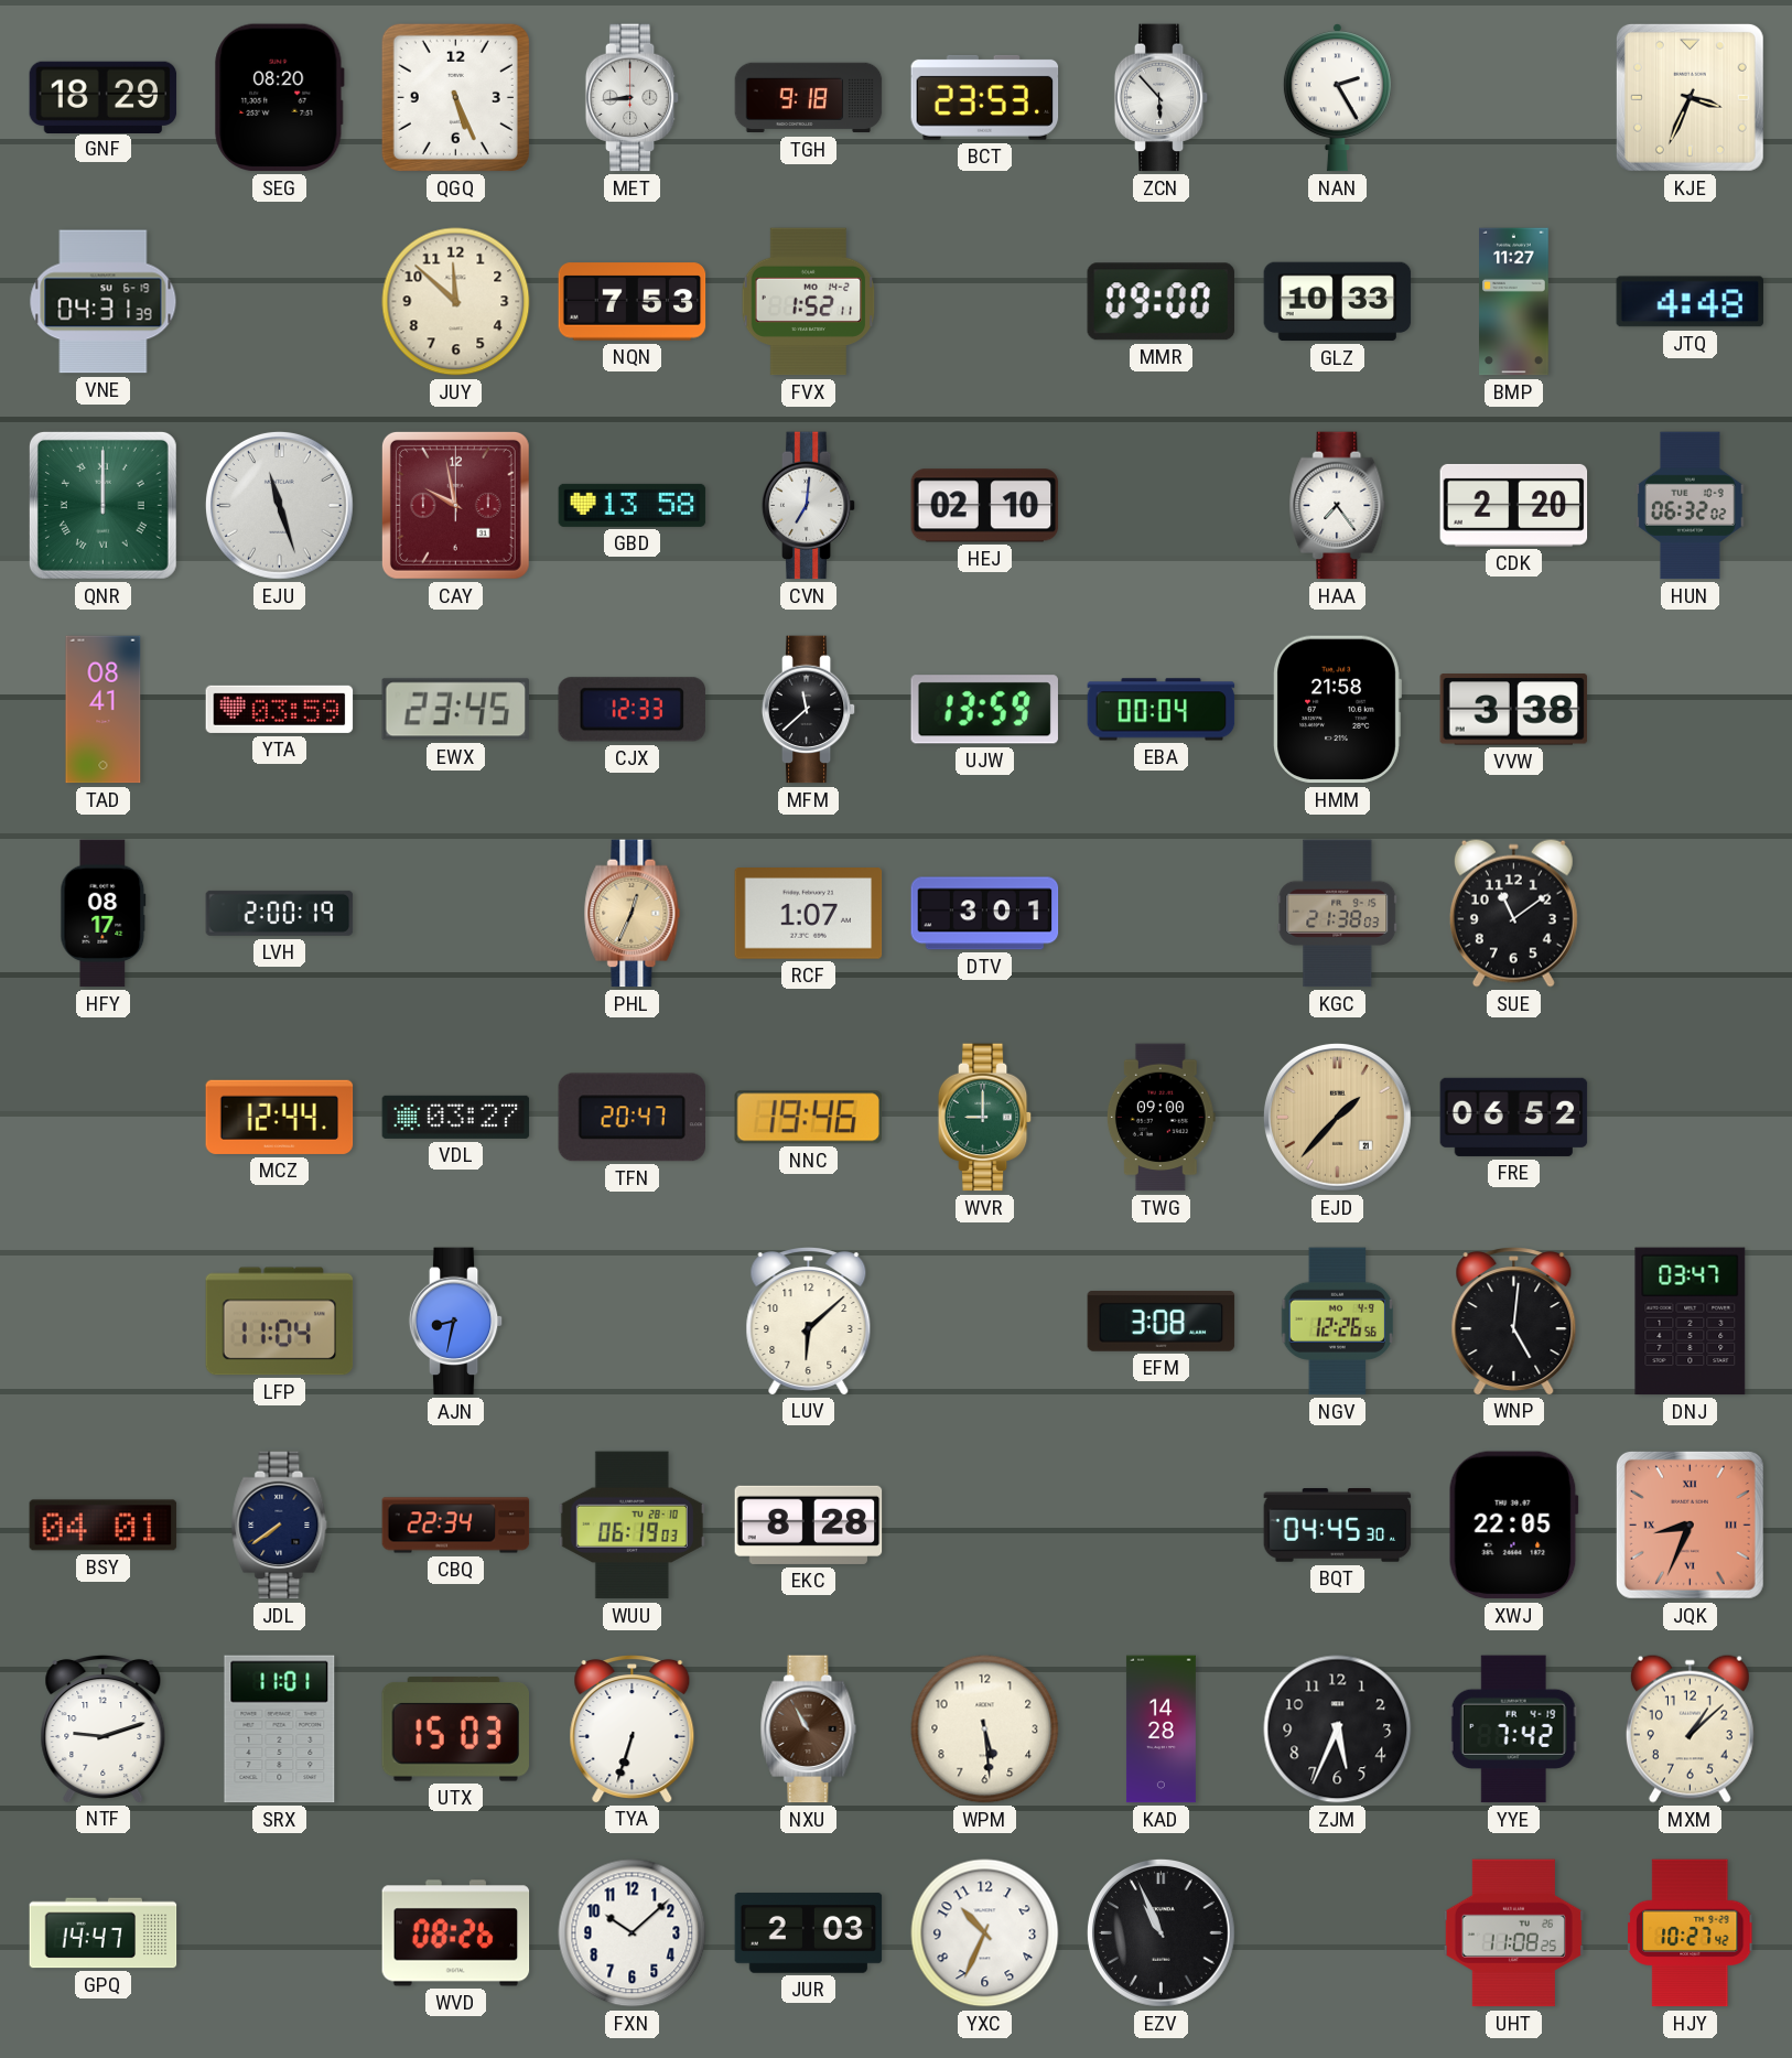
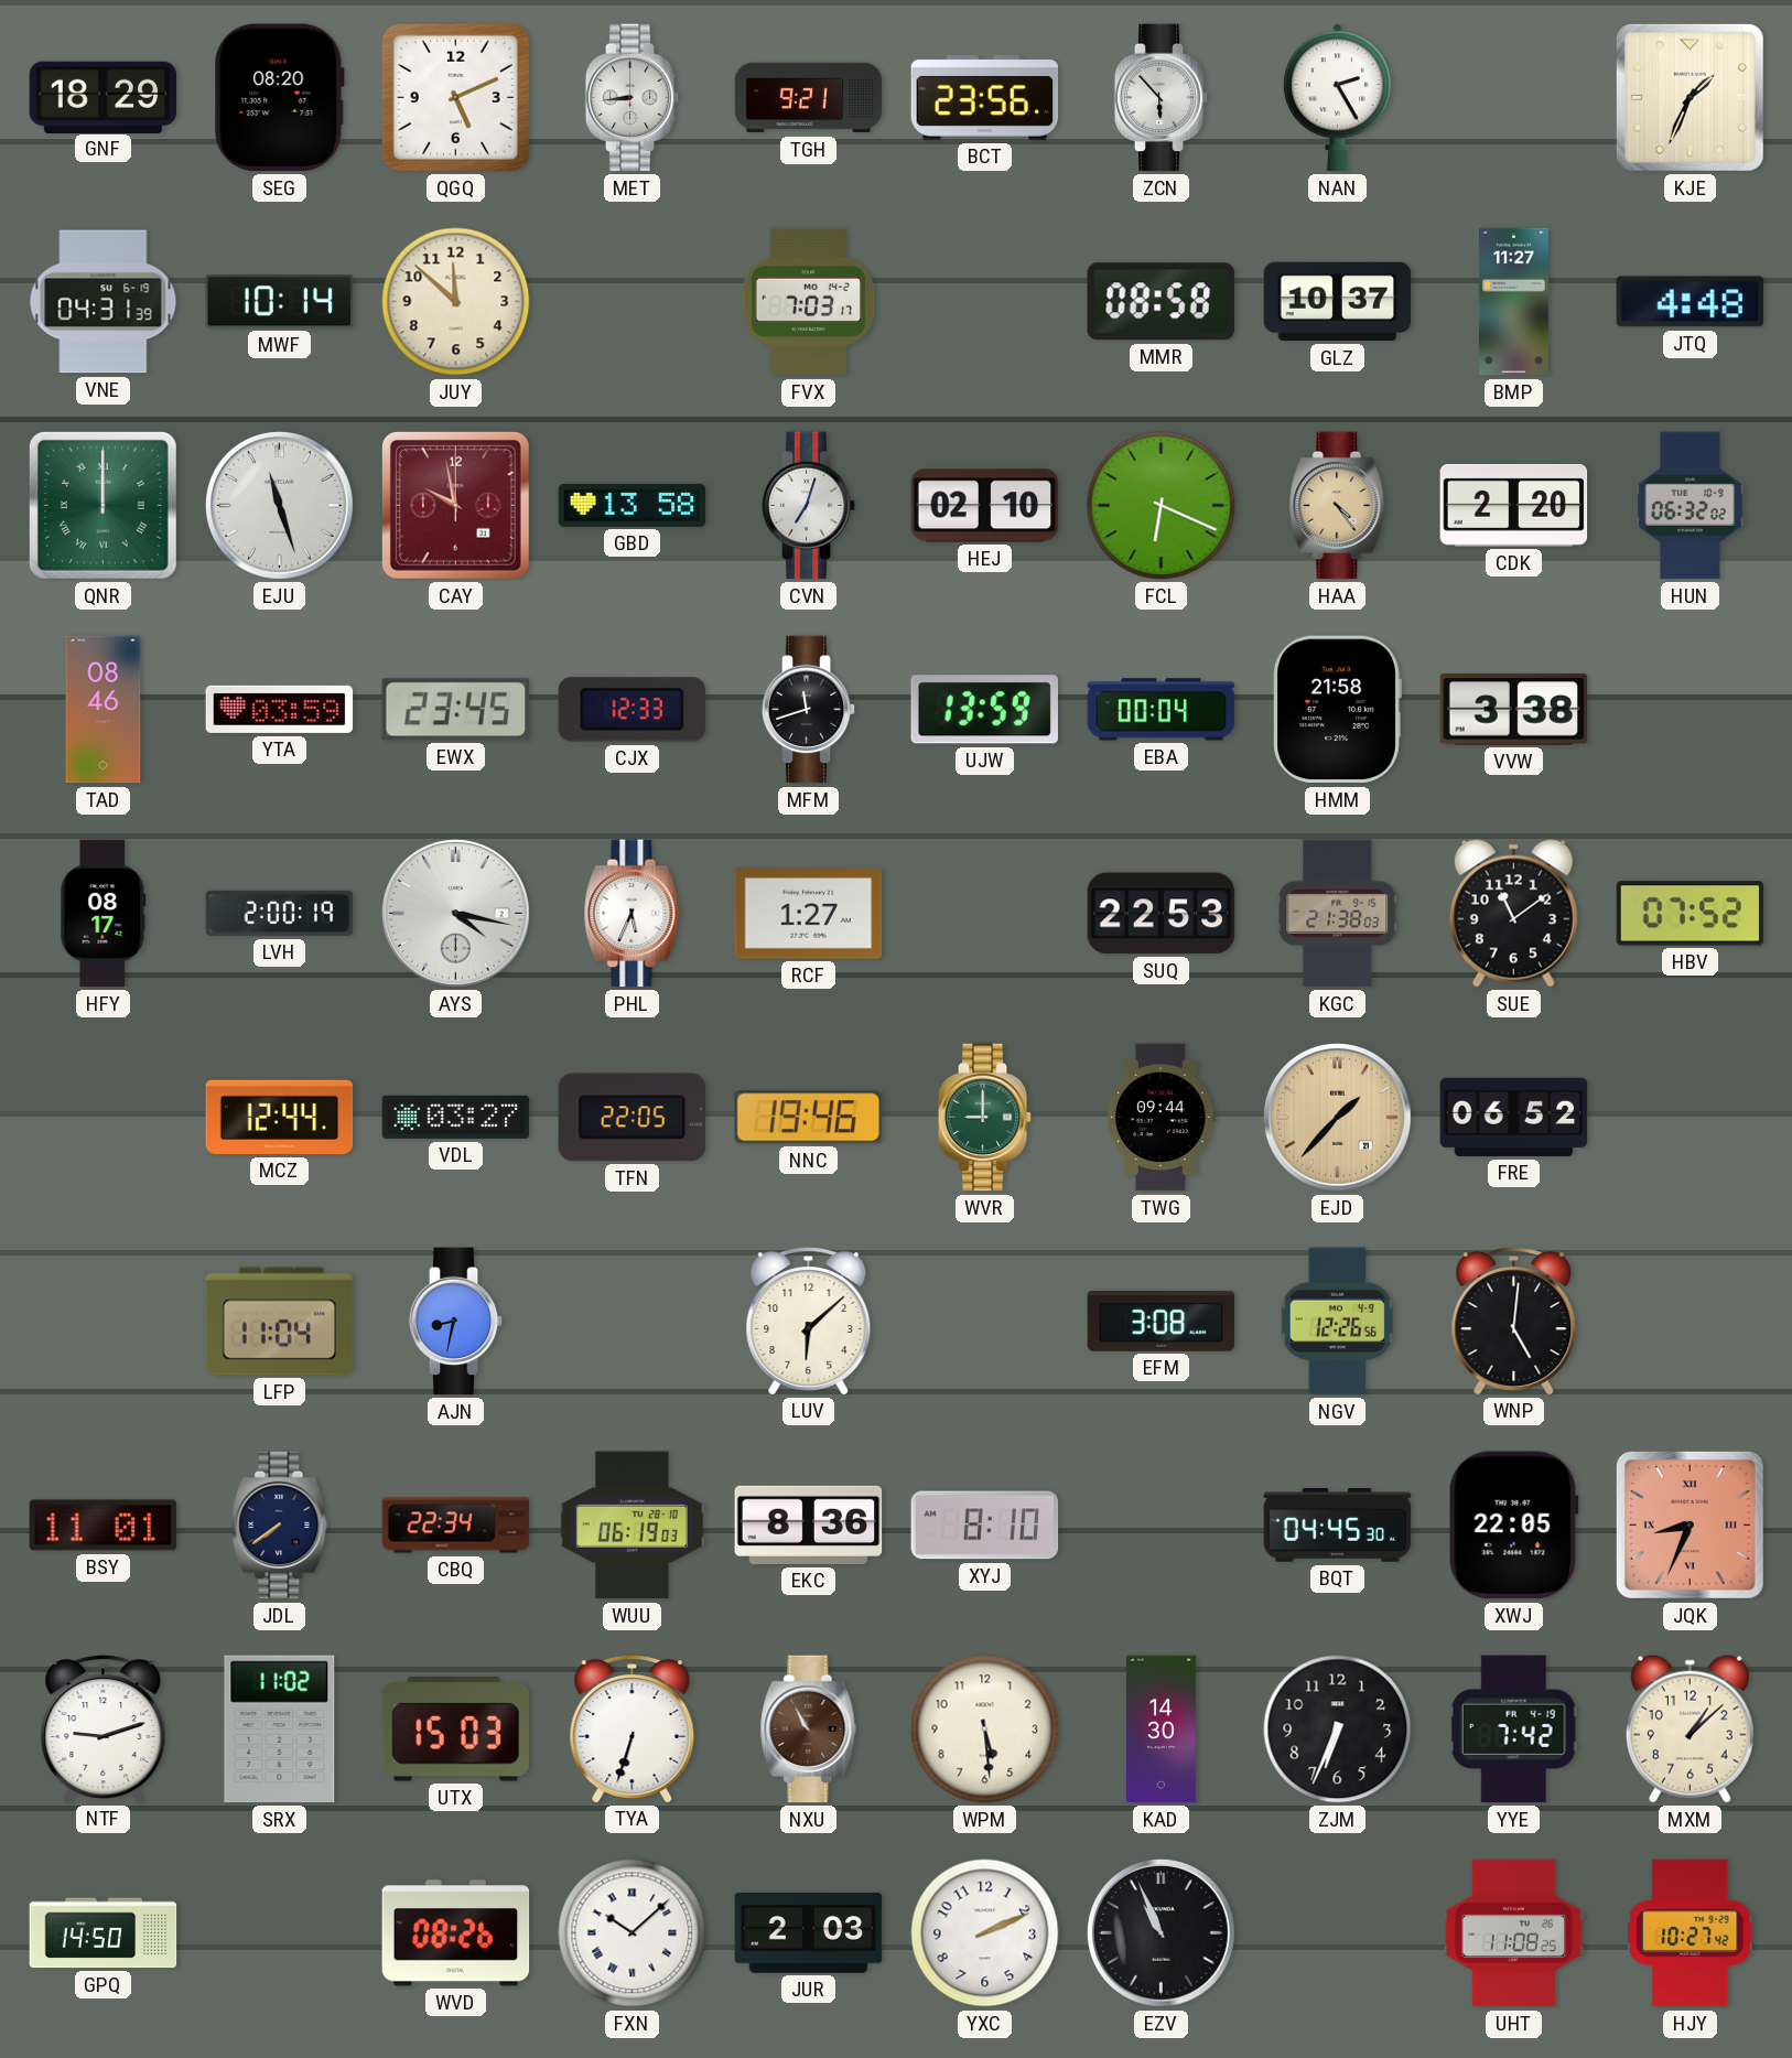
QGQ: 5:26 -> 5:11
TGH: 9:18 -> 9:21
BCT: 23:53 -> 23:56
KJE: 3:34 -> 1:34
MWF: none -> 10:14
NQN: 7:53 -> none
FVX: 1:52 -> 7:03
MMR: 09:00 -> 08:58
GLZ: 10:33 -> 10:37
CVN: 7:01 -> 7:03
FCL: none -> 6:19
HAA: 7:24 -> 4:24
HAA dial: white -> champagne
TAD: 08:41 -> 08:46
MFM: 11:38 -> 11:42
AYS: none -> 4:17
PHL: 12:34 -> 5:34
PHL dial: champagne -> white
RCF: 1:07 -> 1:27
DTV: 3:01 -> none
SUQ: none -> 22:53
HBV: none -> 07:52
TFN: 20:47 -> 22:05
TWG: 09:00 -> 09:44
DNJ: 03:47 -> none
BSY: 04:01 -> 11:01
EKC: 8:28 -> 8:36
XYJ: none -> 8:10
SRX: 11:01 -> 11:02
KAD: 14:28 -> 14:30
ZJM: 5:34 -> 6:34
GPQ: 14:47 -> 14:50
FXN numerals: Arabic -> Roman
YXC: 10:34 -> 2:11
